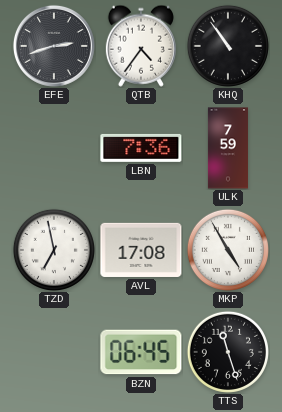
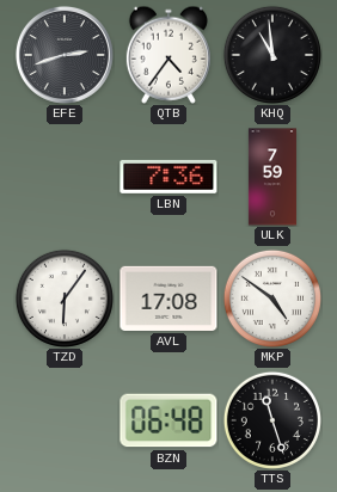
KHQ: 10:54 -> 10:59
TZD: 6:58 -> 6:06
MKP: 4:55 -> 4:51
BZN: 06:45 -> 06:48
